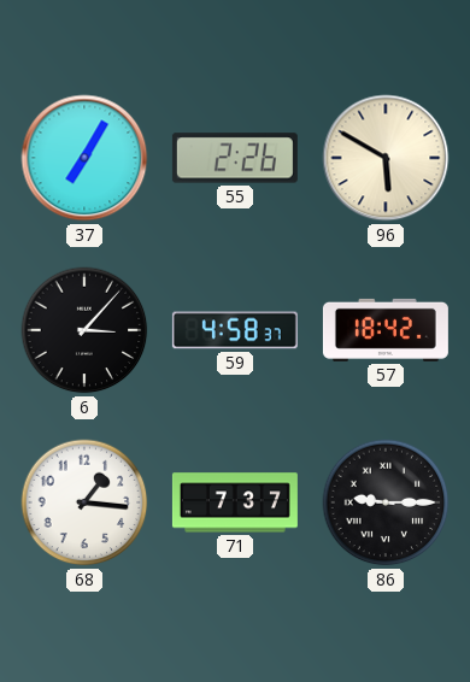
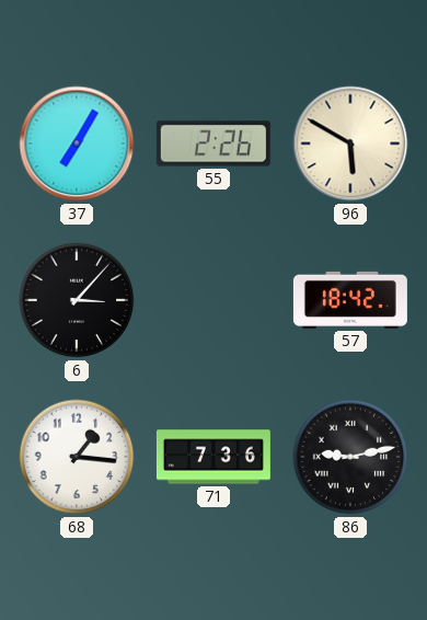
59: 4:58 -> none
71: 7:37 -> 7:36
86: 9:15 -> 9:13
